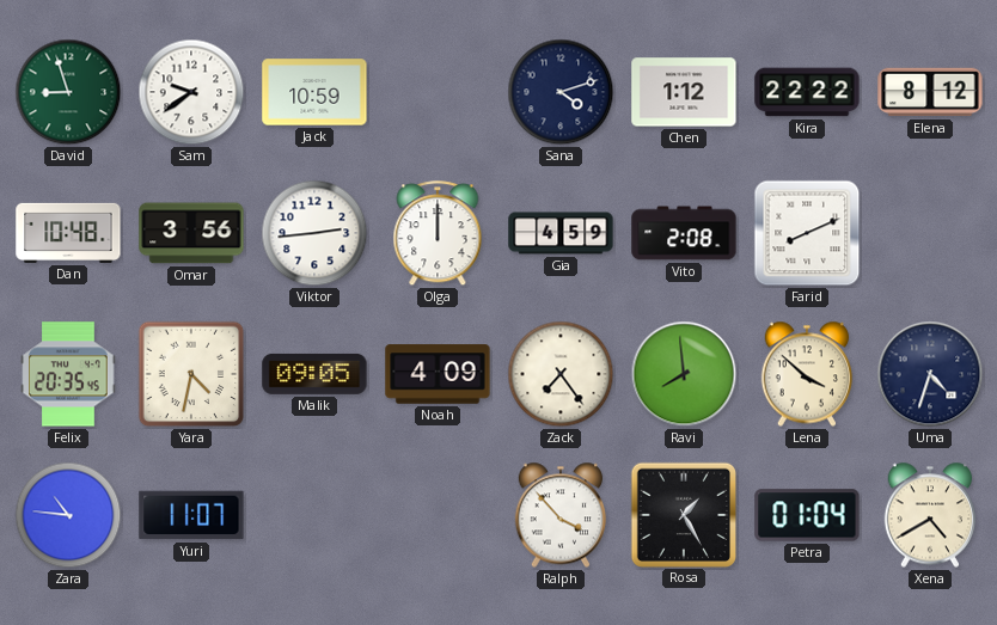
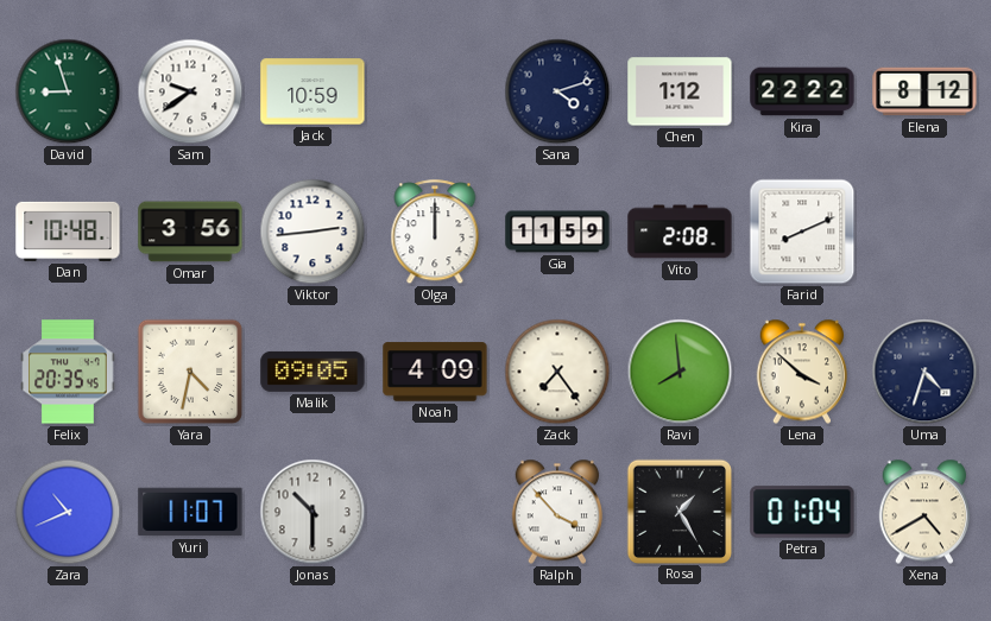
Gia: 4:59 -> 11:59
Zara: 10:46 -> 10:41
Jonas: none -> 10:30
